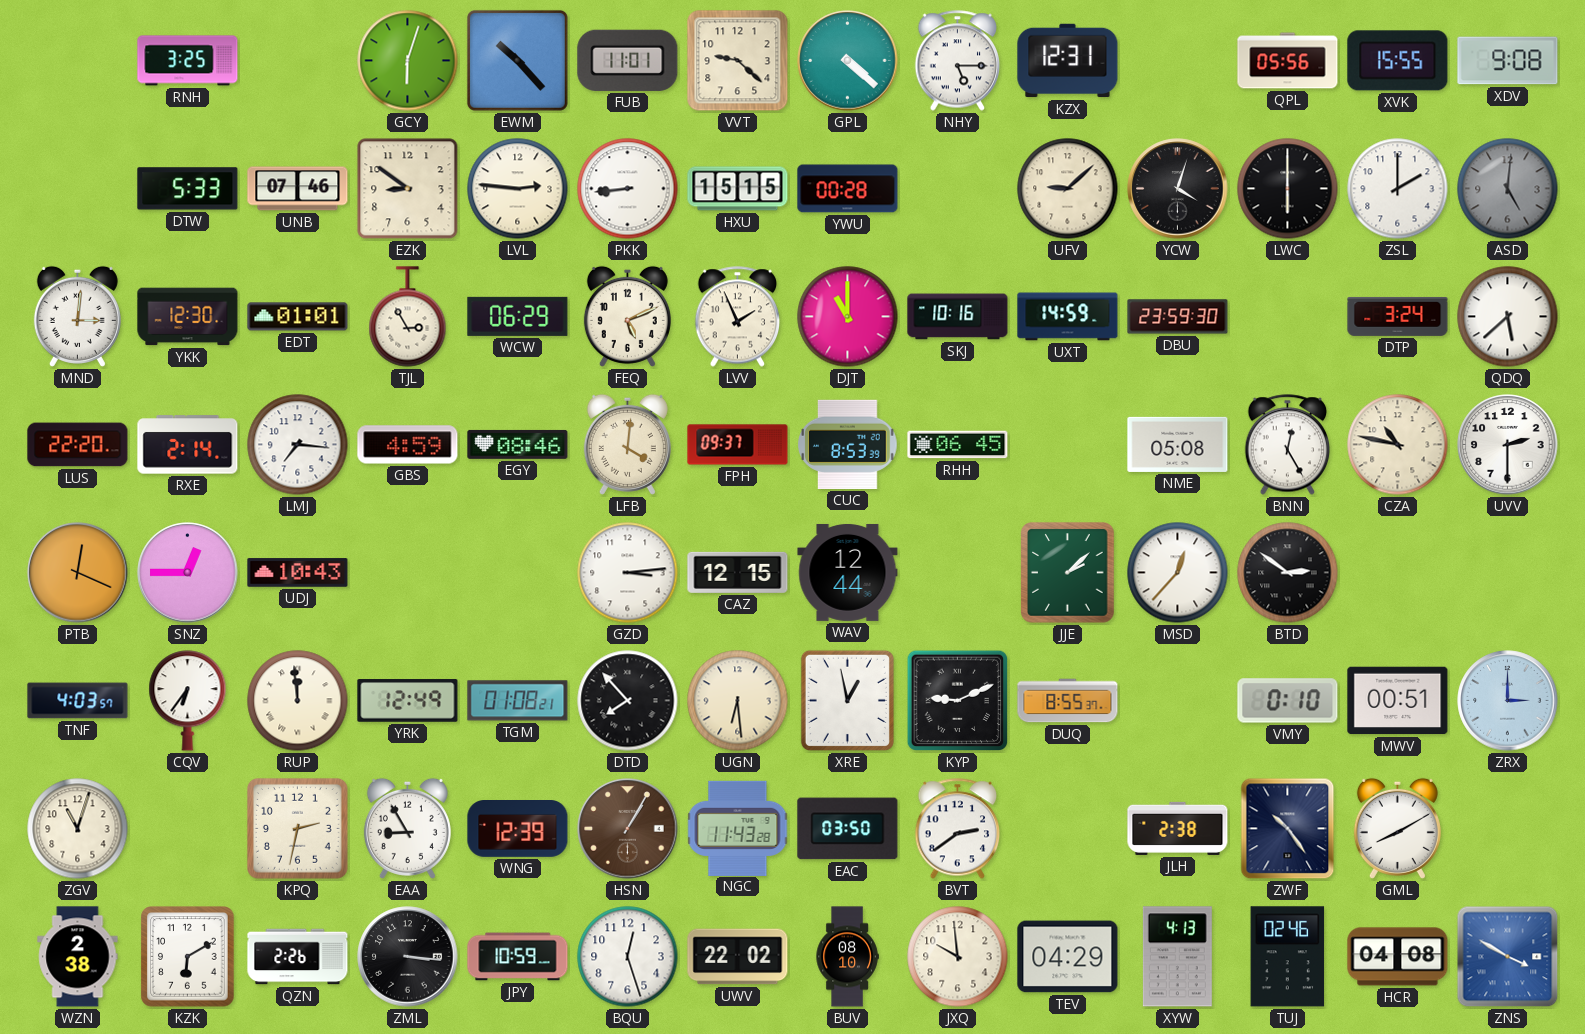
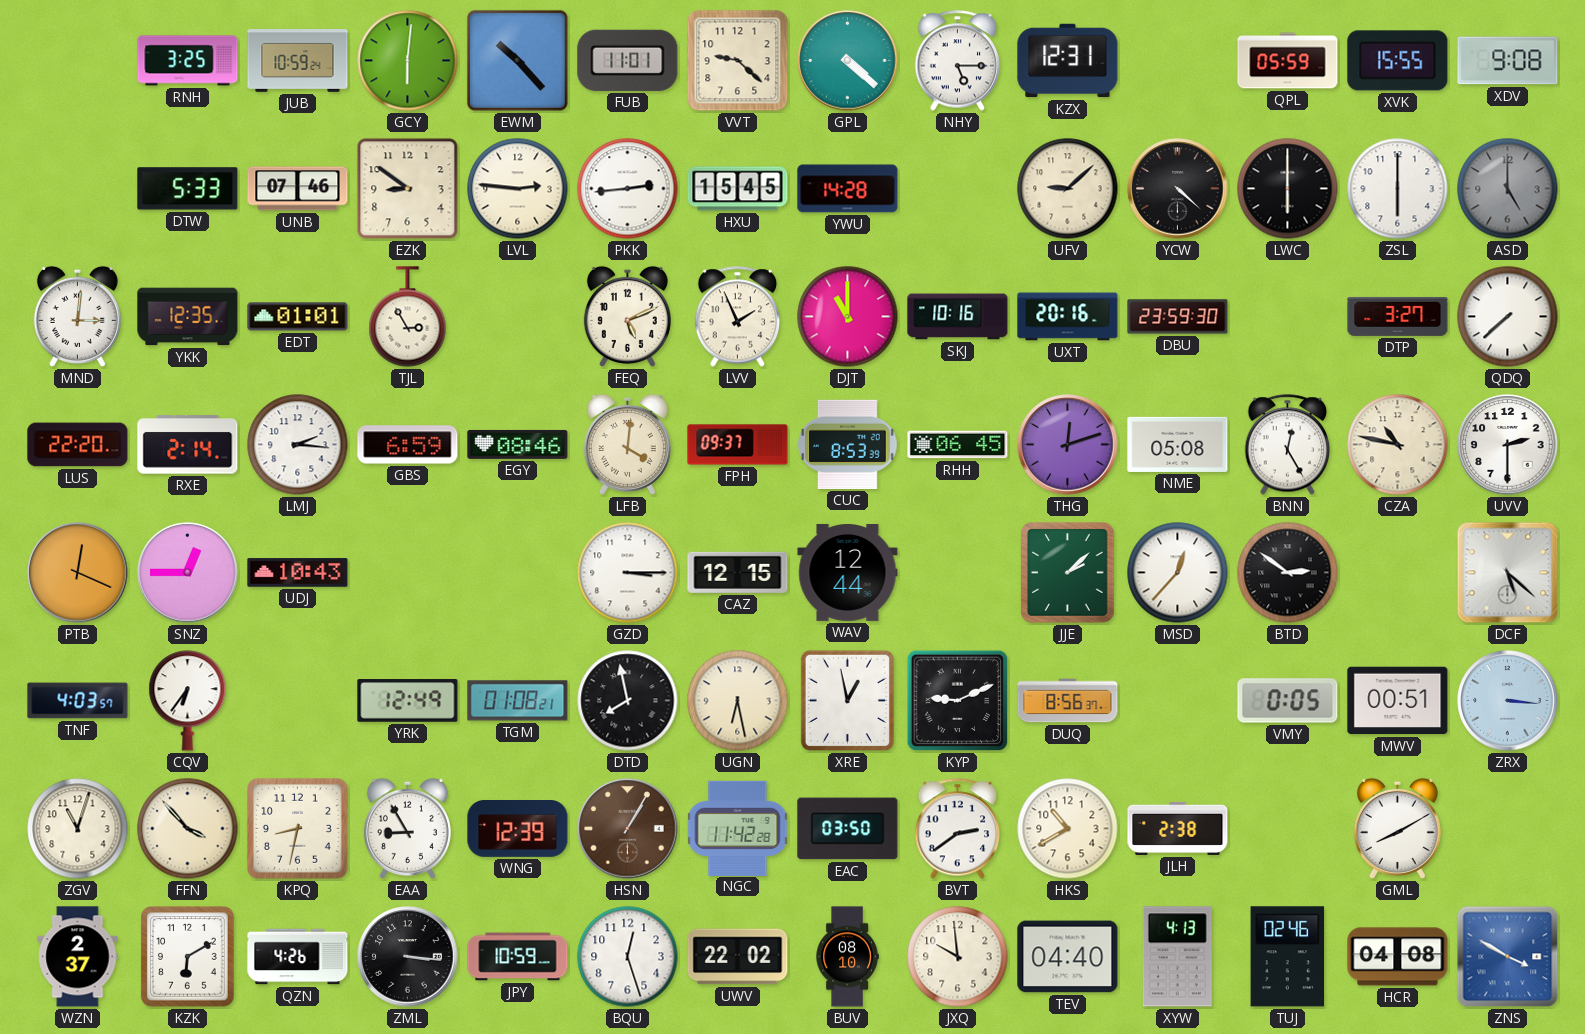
JUB: none -> 10:59
GCY: 6:03 -> 6:01
QPL: 05:56 -> 05:59
PKK: 8:44 -> 2:44
HXU: 15:15 -> 15:45
YWU: 00:28 -> 14:28
YCW: 4:03 -> 4:22
ZSL: 2:00 -> 6:00
ASD: 5:01 -> 5:00
YKK: 12:30 -> 12:35
WCW: 06:29 -> none
UXT: 14:59 -> 20:16
DTP: 3:24 -> 3:27
QDQ: 5:38 -> 7:38
LMJ: 7:16 -> 2:16
GBS: 4:59 -> 6:59
THG: none -> 12:12
GZD: 3:14 -> 3:15
DCF: none -> 5:22
RUP: 11:59 -> none
DTD: 7:53 -> 7:58
UGN: 6:29 -> 6:28
DUQ: 8:55 -> 8:56
VMY: 0:10 -> 0:05
ZRX: 3:00 -> 3:16
FFN: none -> 3:53
KPQ: 2:32 -> 8:32
NGC: 11:43 -> 11:42
HKS: none -> 10:40
ZWF: 10:24 -> none
WZN: 2:38 -> 2:37
QZN: 2:26 -> 4:26
TEV: 04:29 -> 04:40
